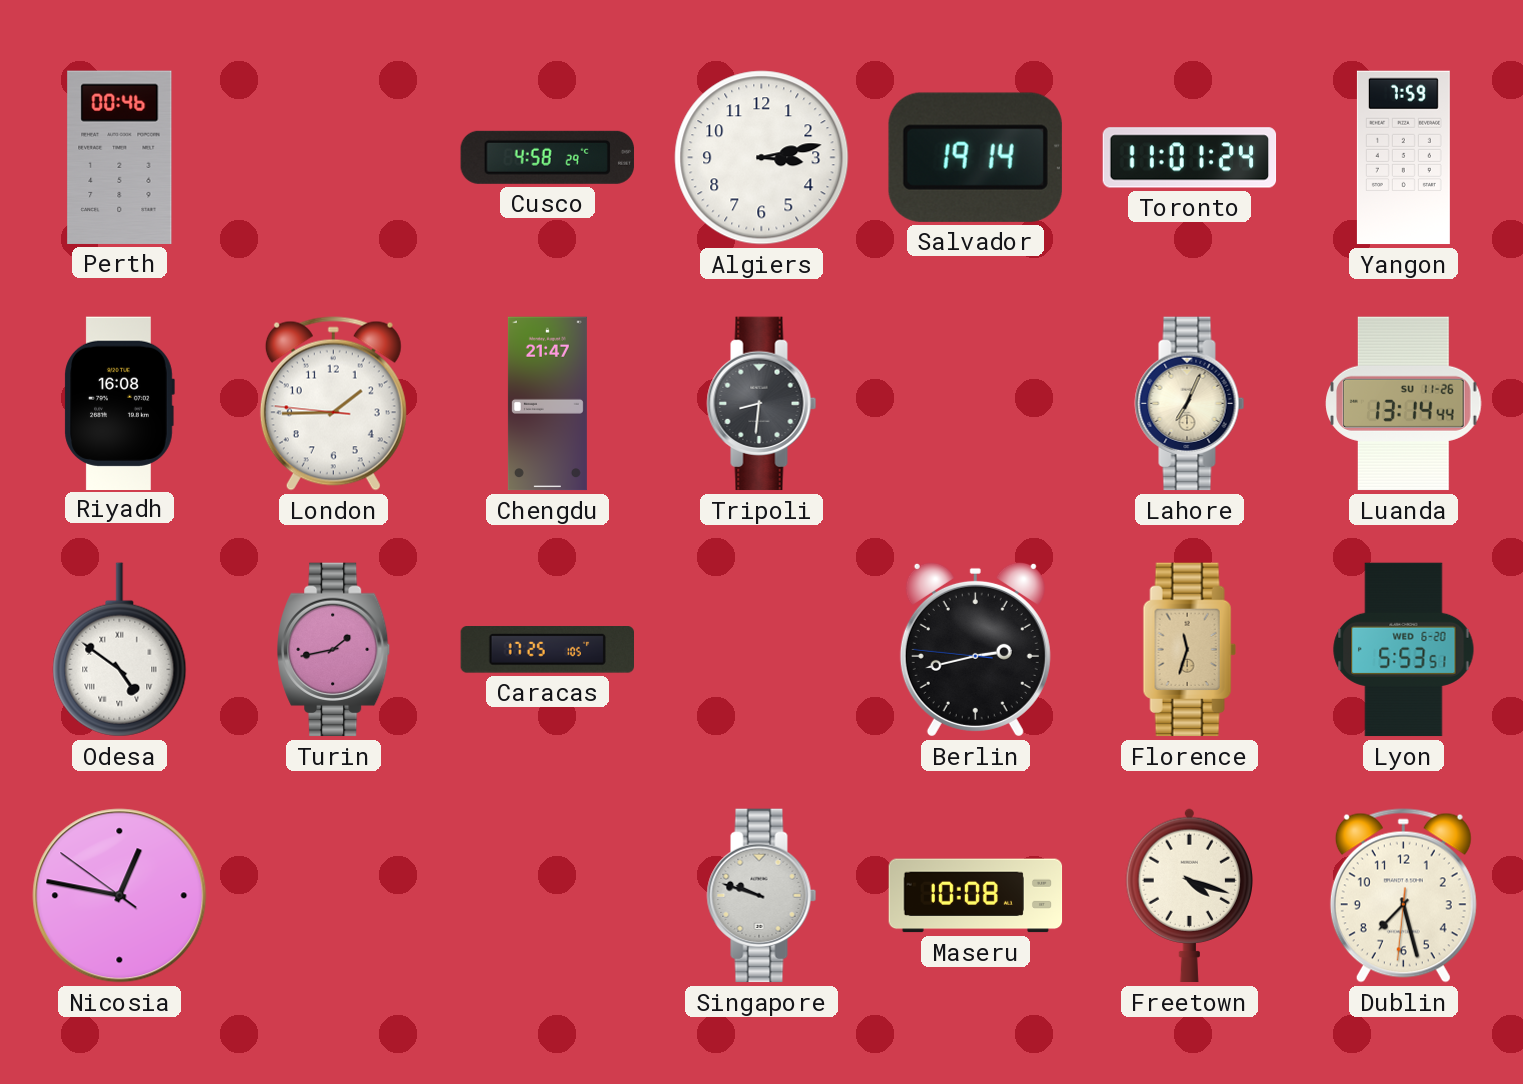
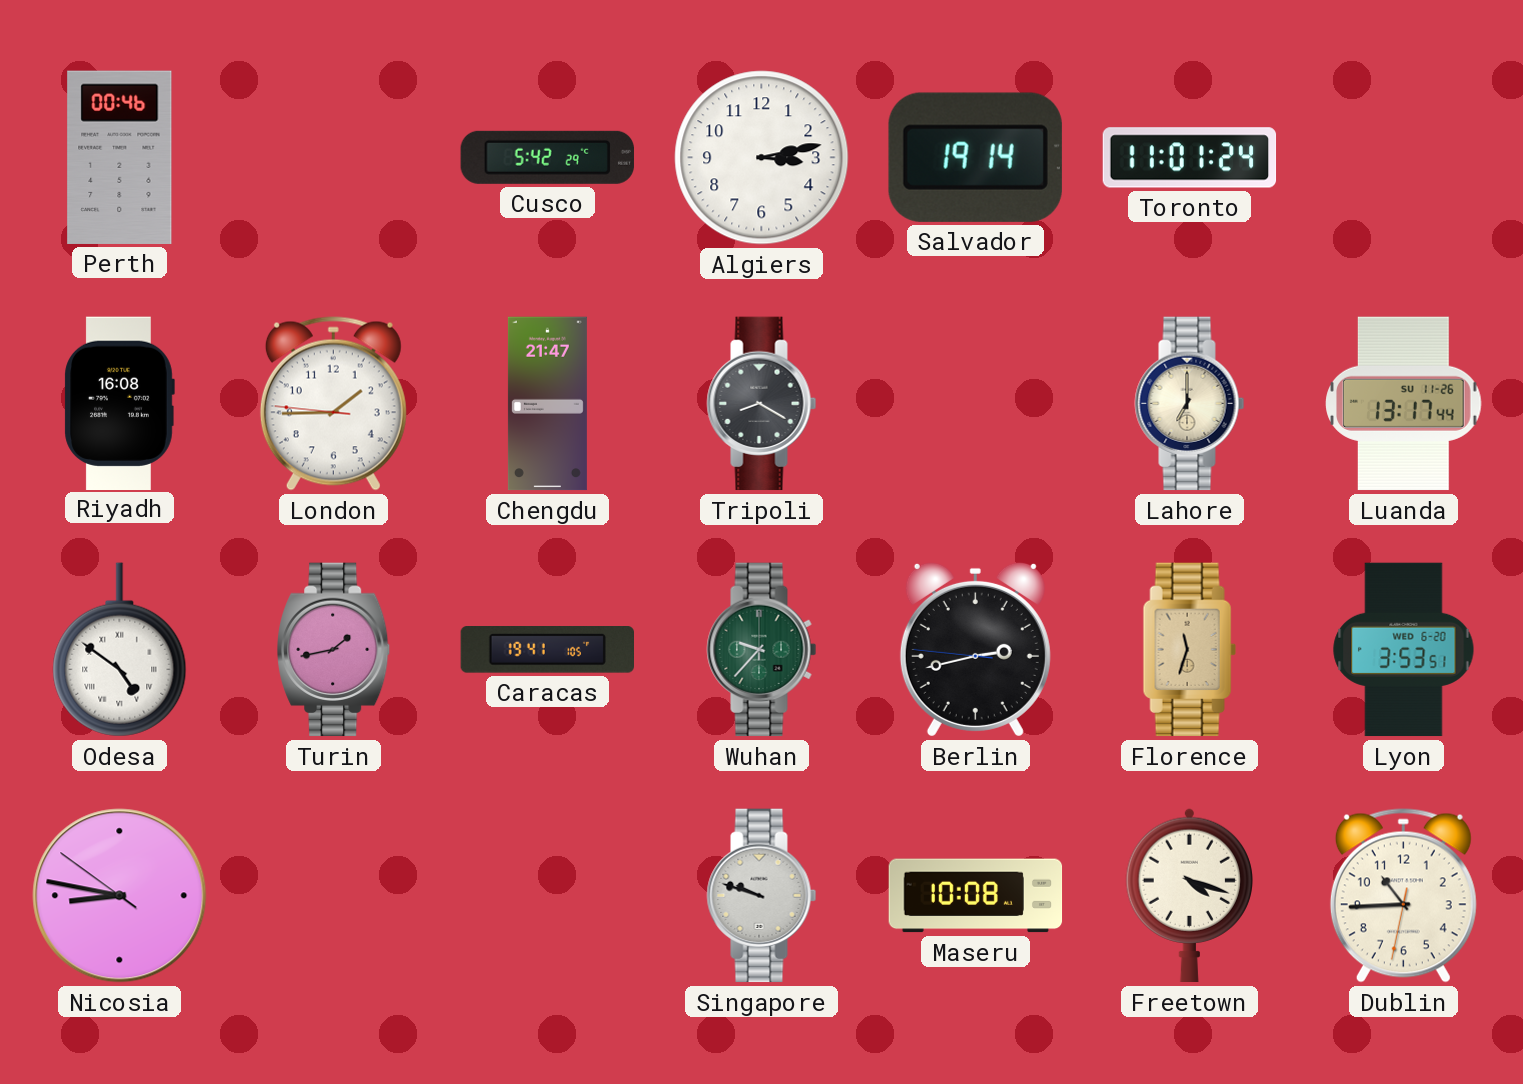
Cusco: 4:58 -> 5:42
Yangon: 7:59 -> none
Tripoli: 8:31 -> 8:20
Lahore: 7:04 -> 7:00
Luanda: 13:14 -> 13:17
Caracas: 17:25 -> 19:41
Wuhan: none -> 9:37
Lyon: 5:53 -> 3:53
Nicosia: 12:46 -> 8:46
Dublin: 7:27 -> 10:44
